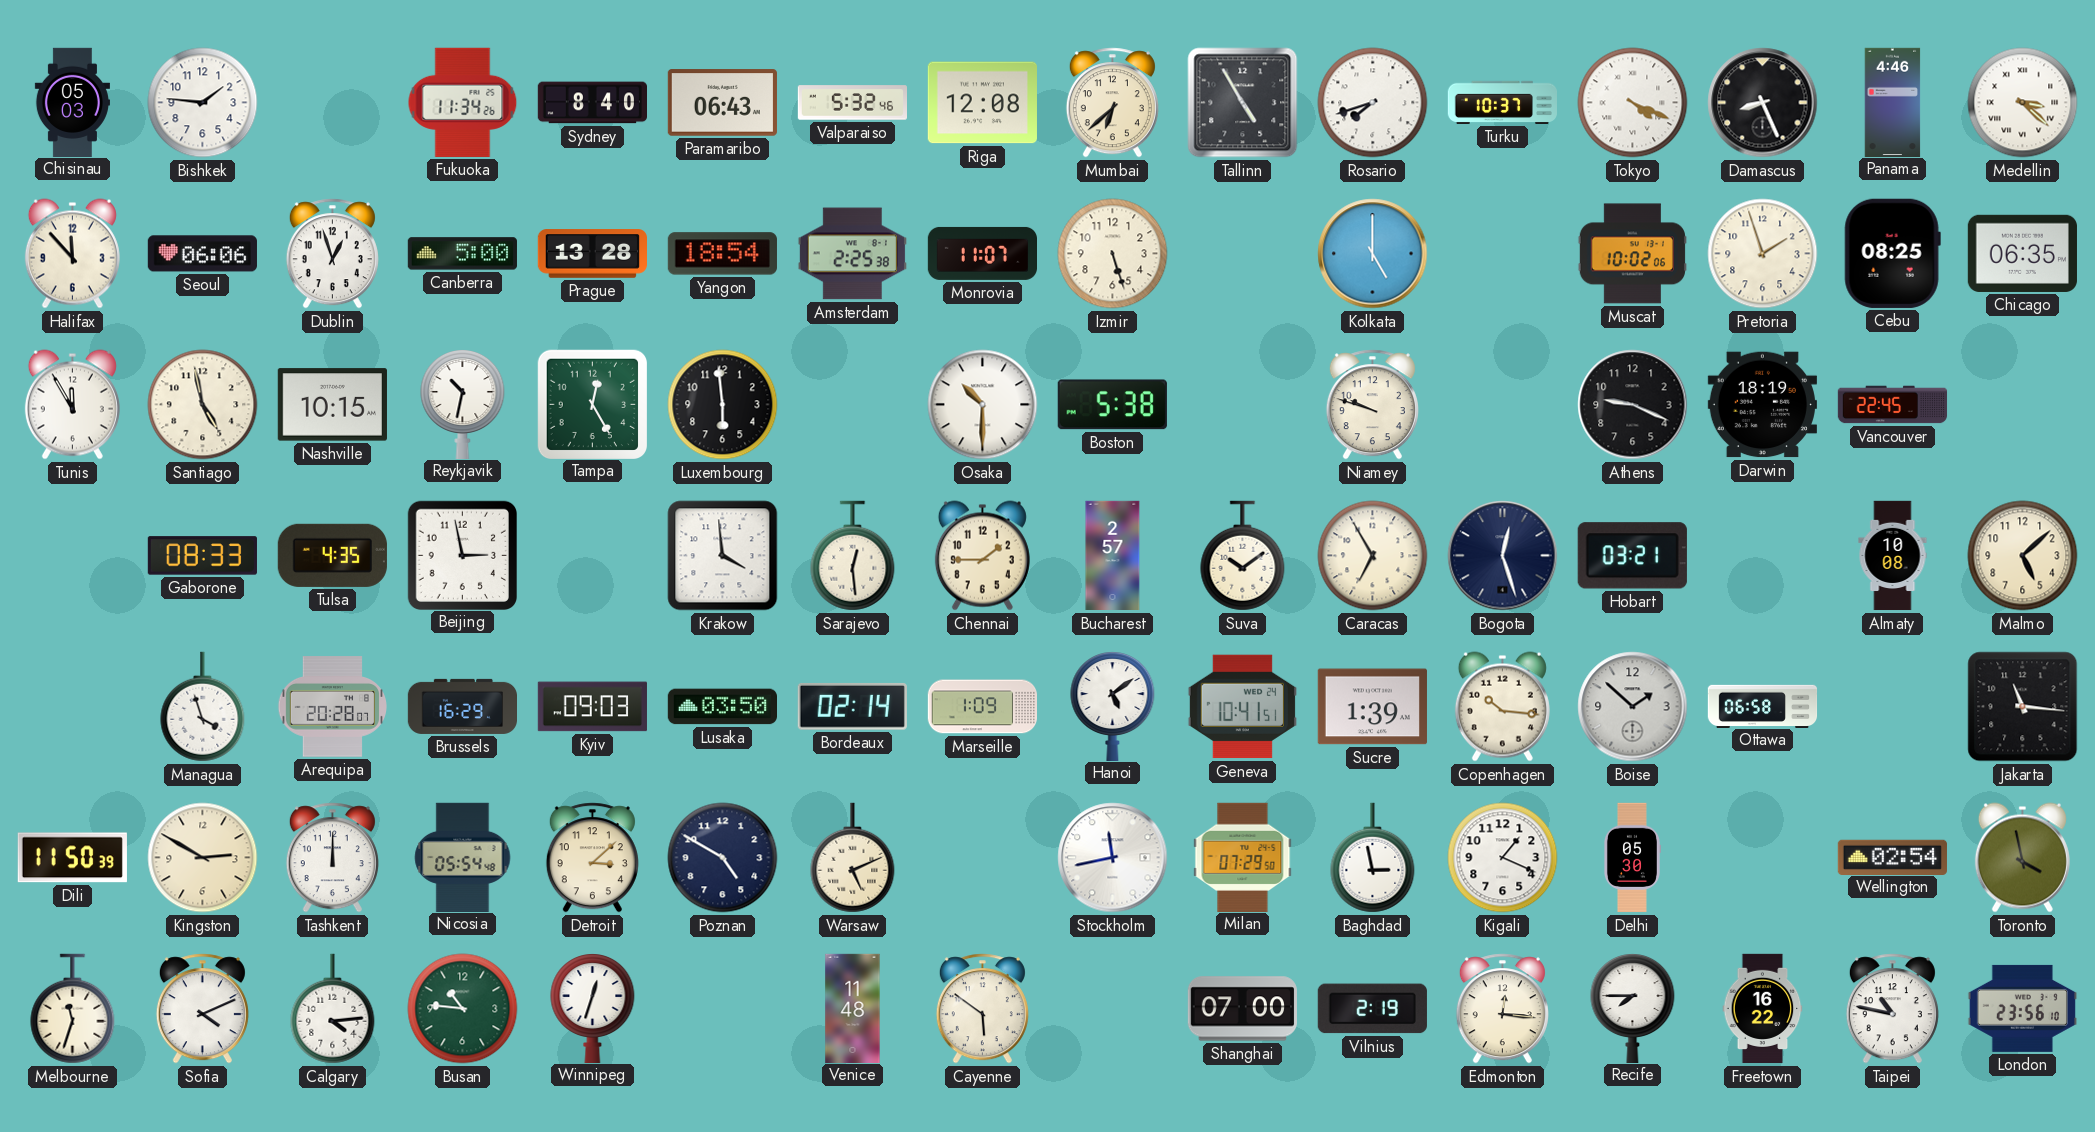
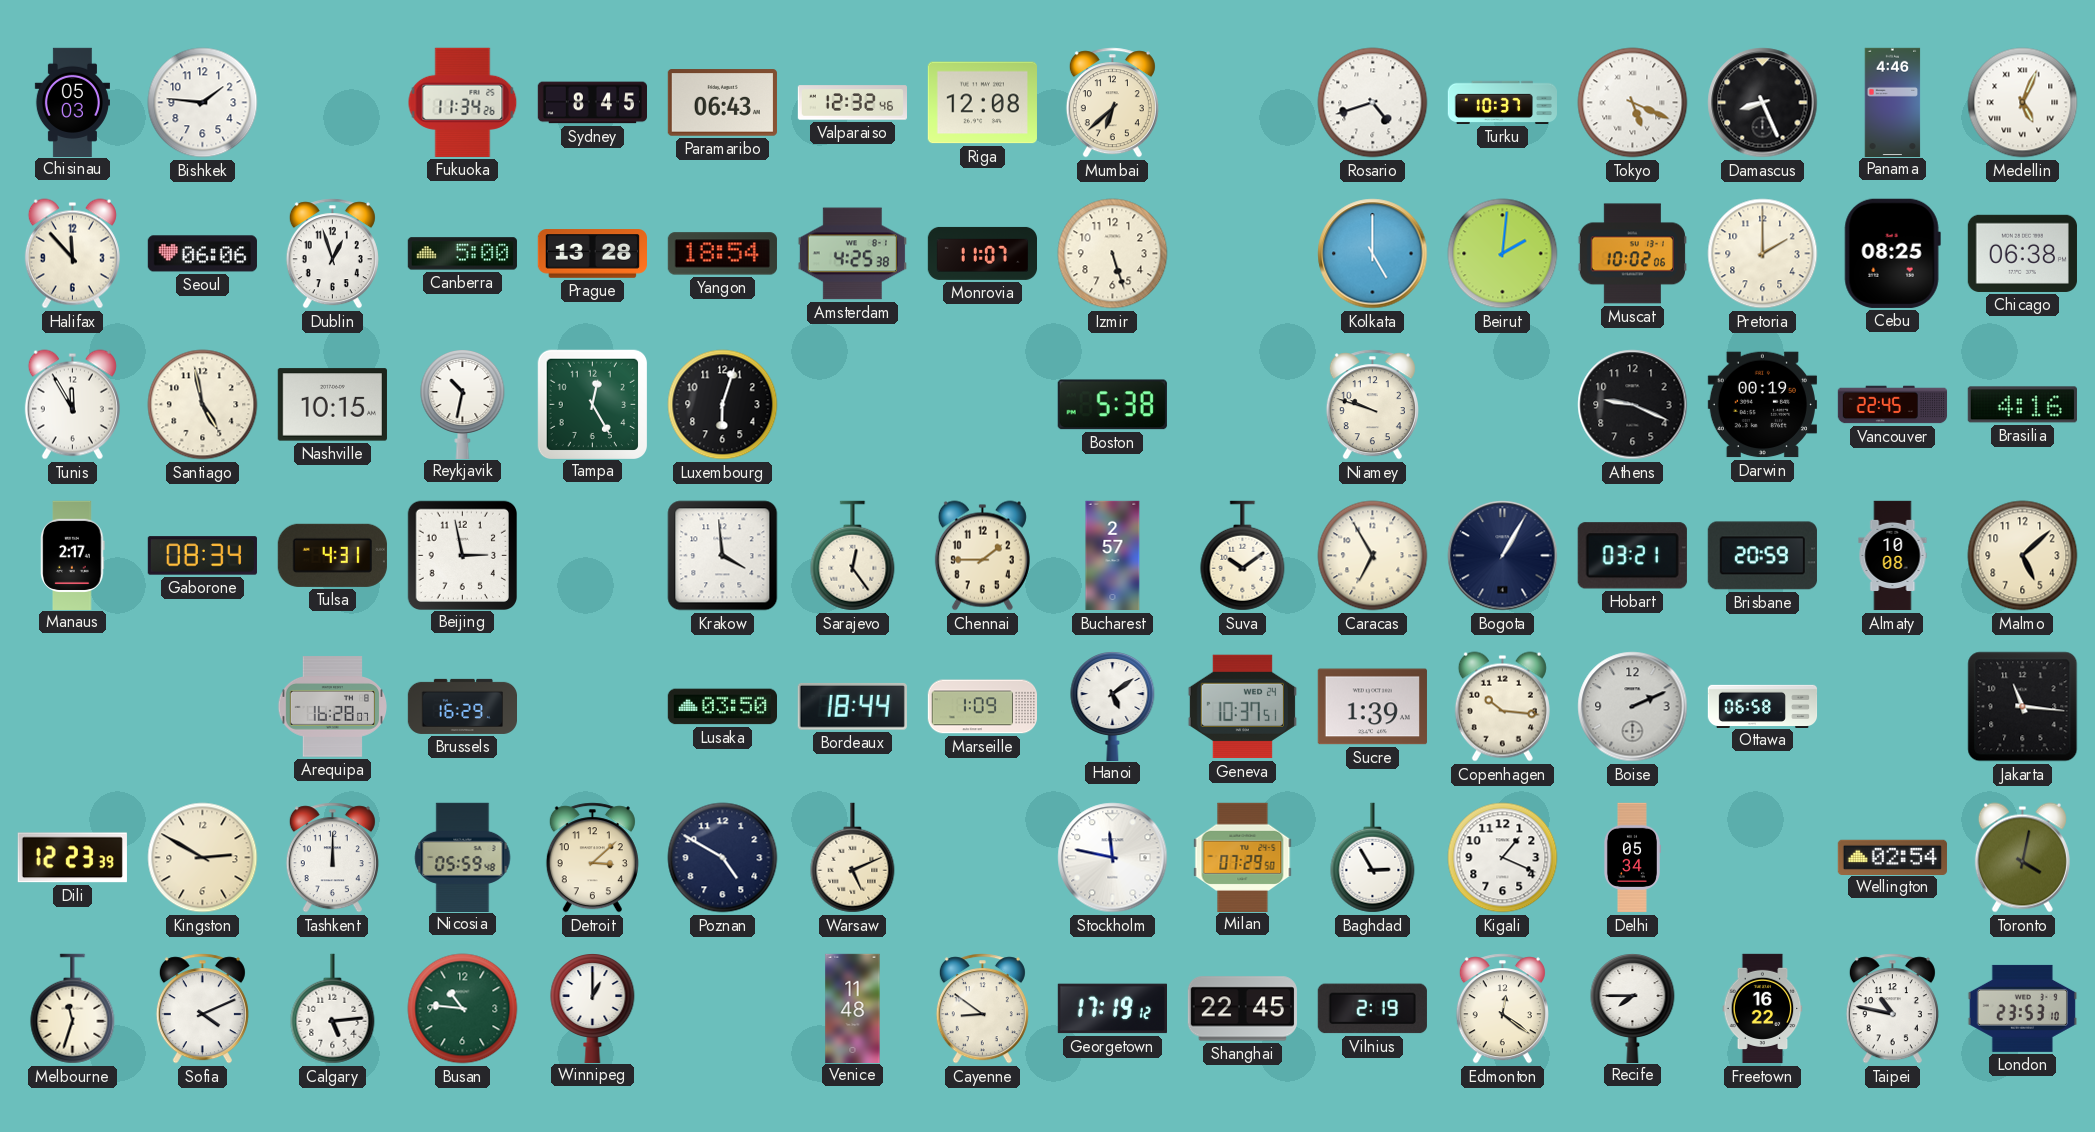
Sydney: 8:40 -> 8:45
Valparaiso: 5:32 -> 12:32
Tallinn: 4:55 -> none
Rosario: 7:42 -> 4:42
Tokyo: 4:19 -> 5:19
Medellin: 3:22 -> 5:04
Amsterdam: 2:25 -> 4:25
Beirut: none -> 2:01
Pretoria: 1:57 -> 2:00
Chicago: 06:35 -> 06:38
Luxembourg: 5:59 -> 6:03
Osaka: 10:30 -> none
Darwin: 18:19 -> 00:19
Brasilia: none -> 4:16
Manaus: none -> 2:17
Gaborone: 08:33 -> 08:34
Tulsa: 4:35 -> 4:31
Sarajevo: 12:29 -> 12:24
Bogota: 12:27 -> 1:05
Brisbane: none -> 20:59
Managua: 3:57 -> none
Arequipa: 20:28 -> 16:28
Kyiv: 09:03 -> none
Bordeaux: 02:14 -> 18:44
Geneva: 10:41 -> 10:37
Boise: 1:52 -> 2:11
Dili: 11:50 -> 12:23
Nicosia: 05:54 -> 05:59
Stockholm: 11:43 -> 11:47
Baghdad: 2:58 -> 2:55
Delhi: 05:30 -> 05:34
Toronto: 3:58 -> 4:02
Calgary: 4:14 -> 5:14
Winnipeg: 12:33 -> 1:00
Cayenne: 5:51 -> 8:51
Georgetown: none -> 17:19
Shanghai: 07:00 -> 22:45
Edmonton: 12:16 -> 12:21
London: 23:56 -> 23:53
